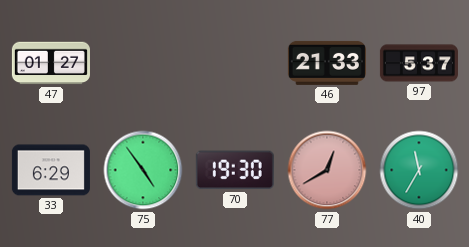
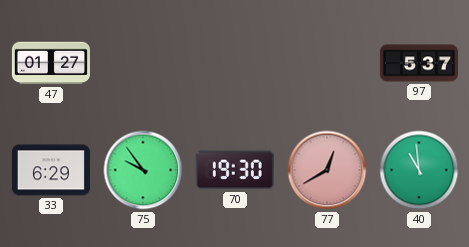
46: 21:33 -> none
75: 4:54 -> 9:54
40: 11:35 -> 10:59
